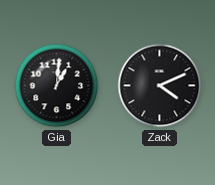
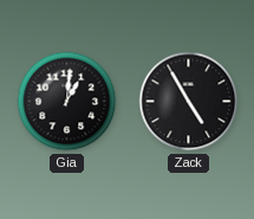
Zack: 4:11 -> 4:55
